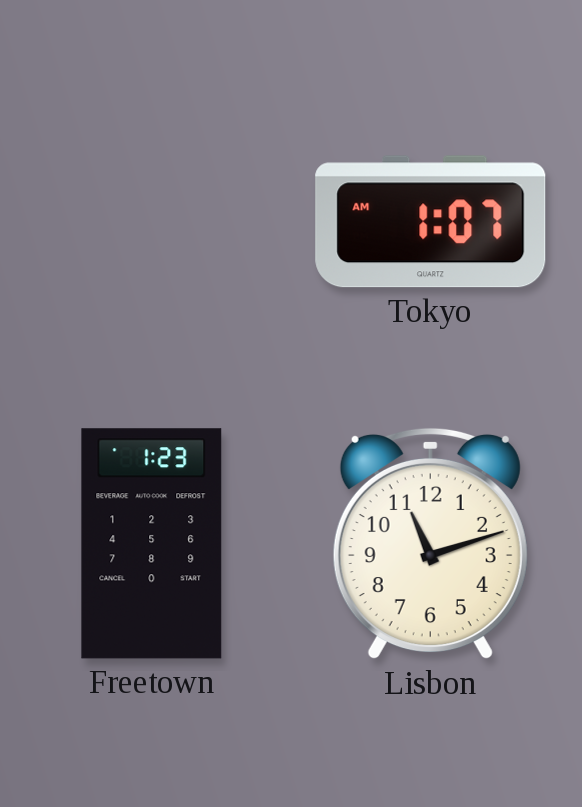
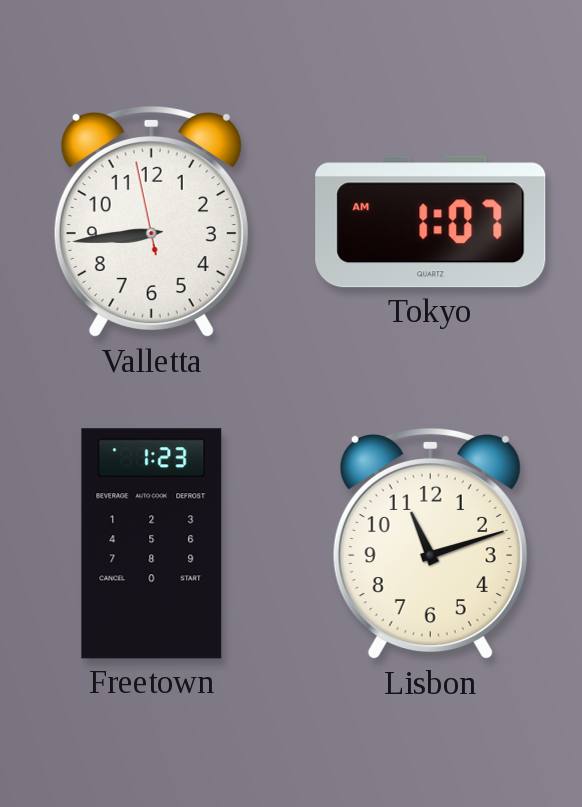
Valletta: none -> 8:43
